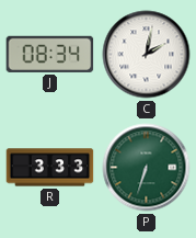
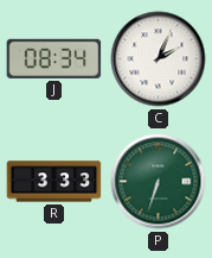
C: 2:02 -> 2:04
